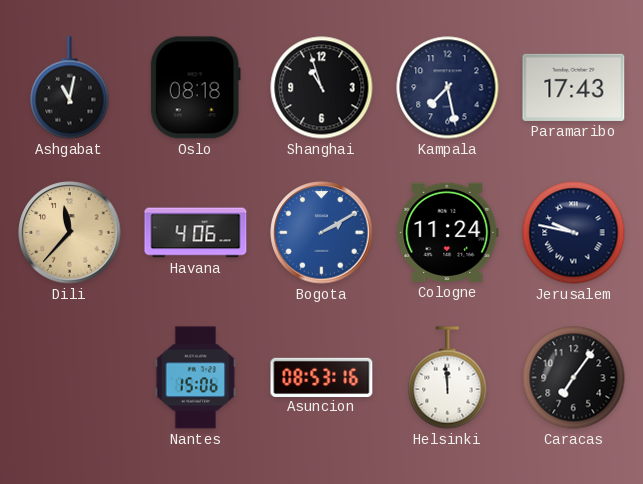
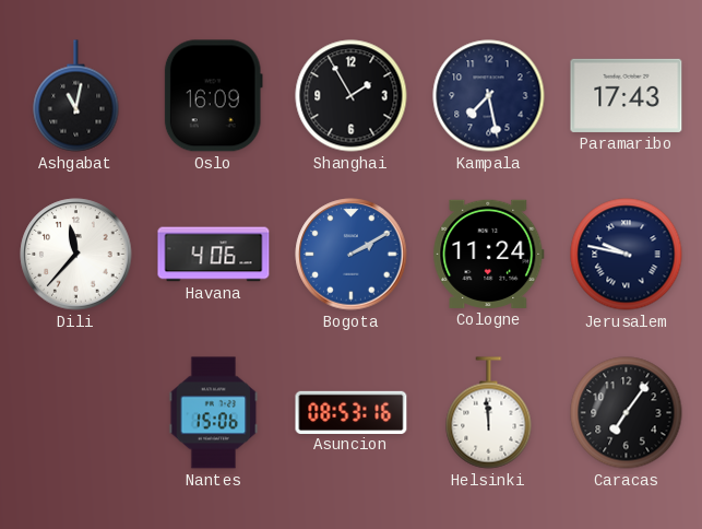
Oslo: 08:18 -> 16:09
Shanghai: 10:57 -> 1:55
Dili dial: champagne -> white
